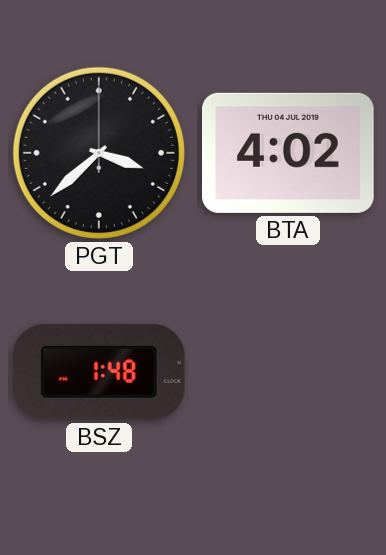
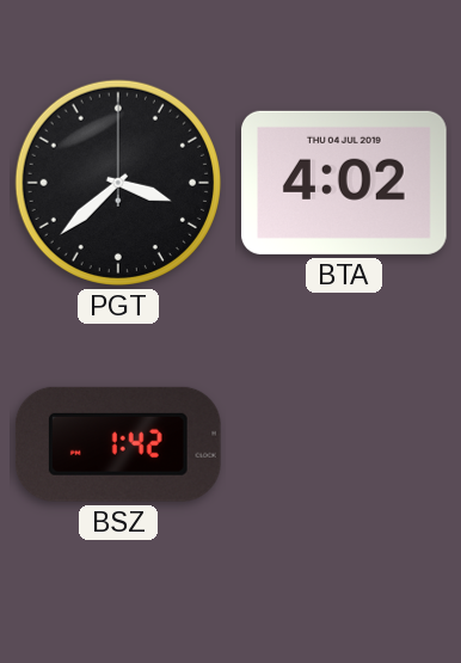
BSZ: 1:48 -> 1:42
